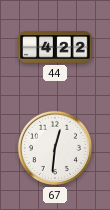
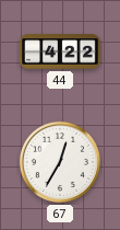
67: 12:31 -> 12:35
